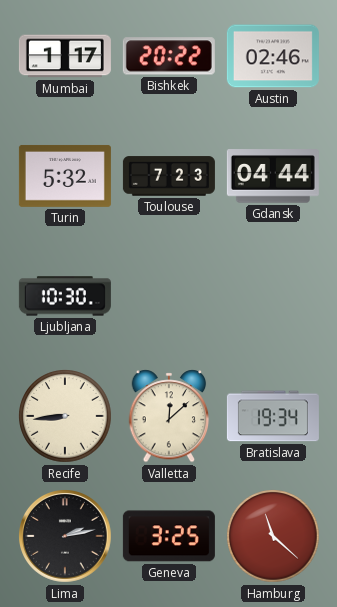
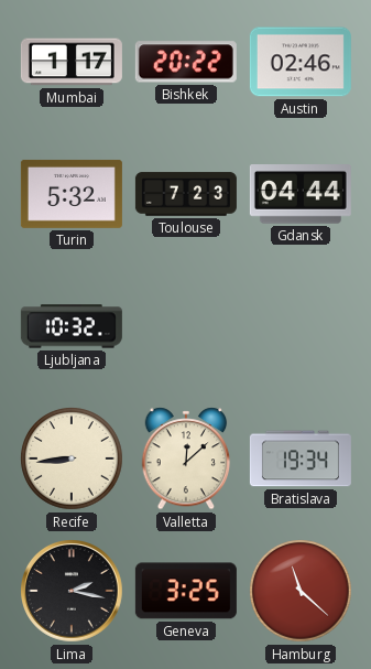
Ljubljana: 10:30 -> 10:32
Lima: 2:13 -> 2:17
